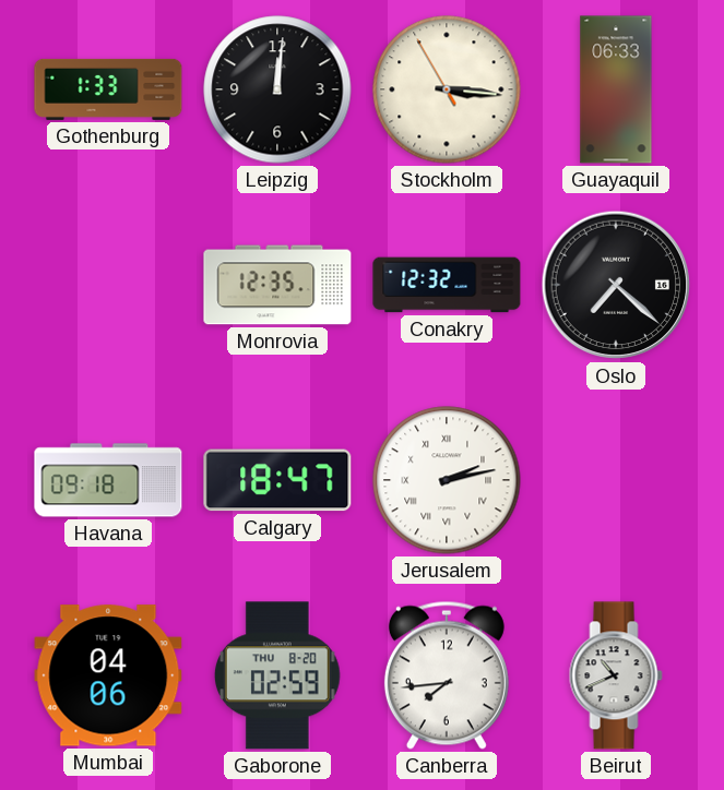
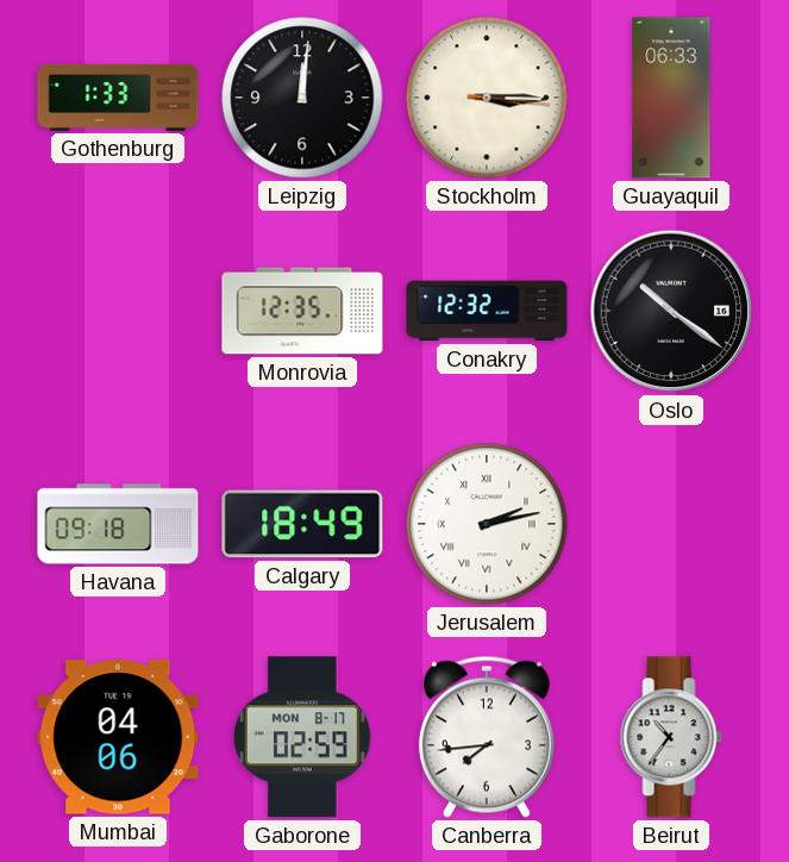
Stockholm: 3:15:55 -> 3:15:16
Oslo: 7:22 -> 10:21
Calgary: 18:47 -> 18:49
Gaborone date: THU 8-20 -> MON 8-17
Beirut: 10:41 -> 10:36
